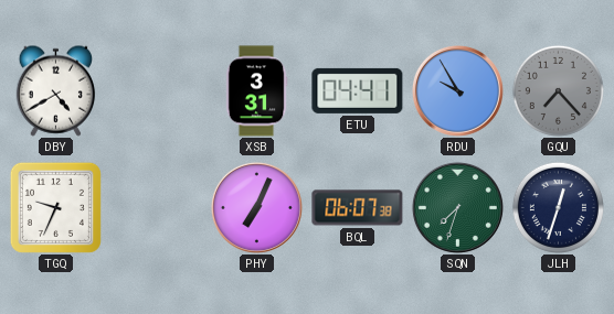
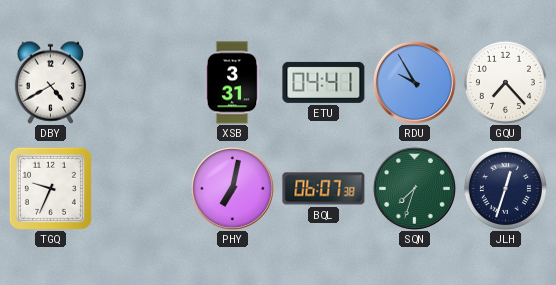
GQU dial: grey -> white
PHY: 7:04 -> 7:02
